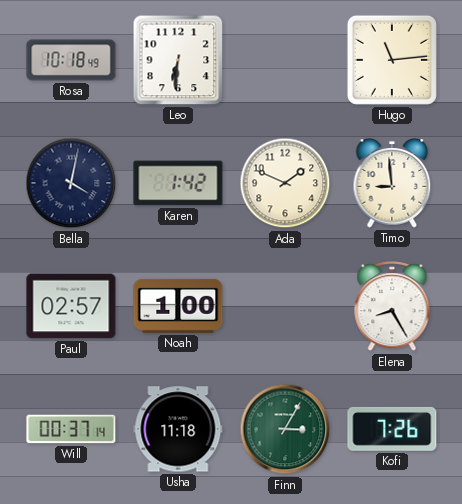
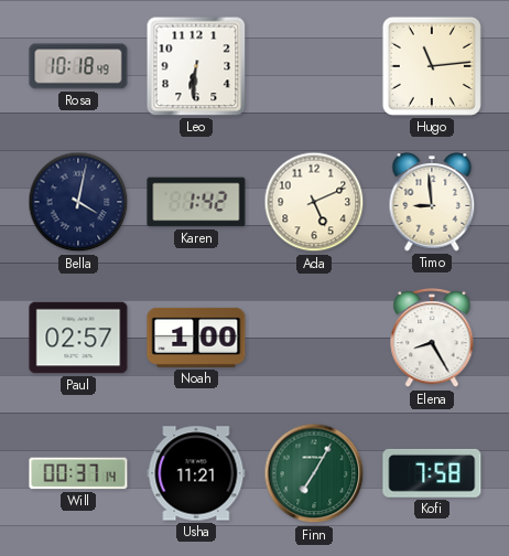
Ada: 1:49 -> 5:11
Usha: 11:18 -> 11:21
Finn: 3:05 -> 7:05
Kofi: 7:26 -> 7:58
